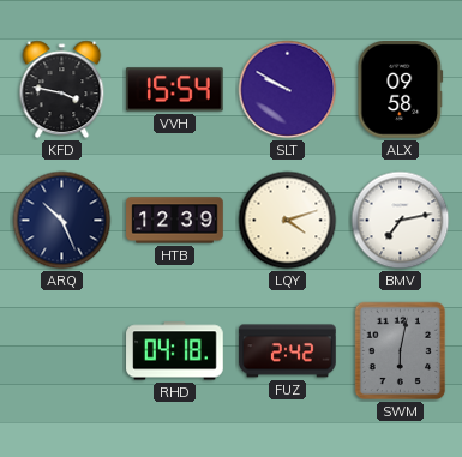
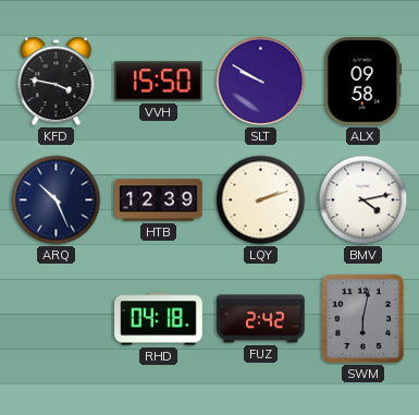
VVH: 15:54 -> 15:50
LQY: 4:12 -> 2:12
BMV: 7:13 -> 4:13
